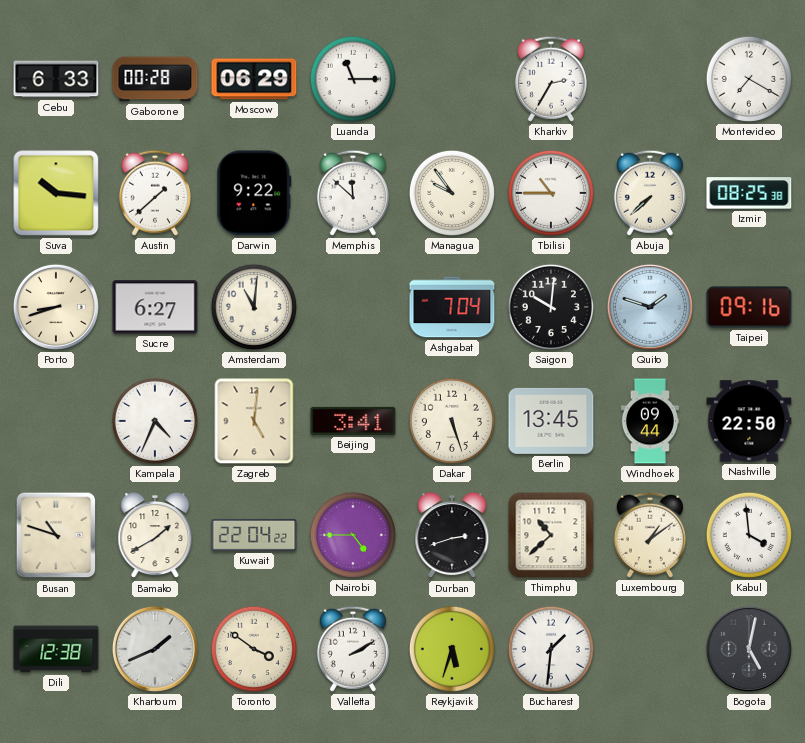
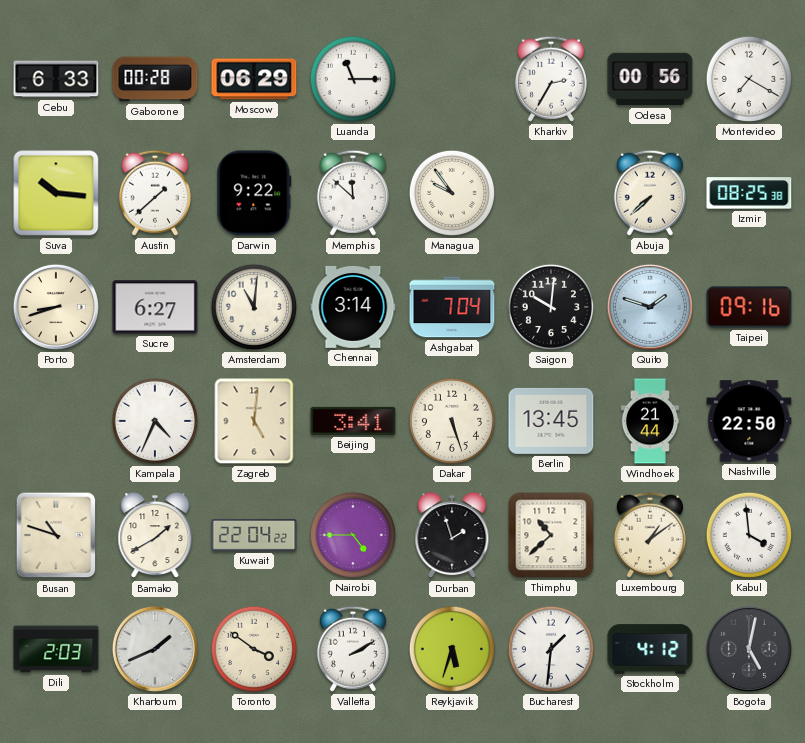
Odesa: none -> 00:56
Tbilisi: 10:45 -> none
Chennai: none -> 3:14
Windhoek: 09:44 -> 21:44
Durban: 2:42 -> 1:57
Dili: 12:38 -> 2:03
Stockholm: none -> 4:12
